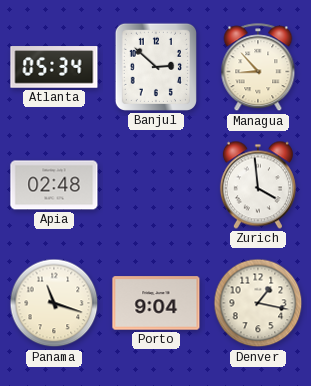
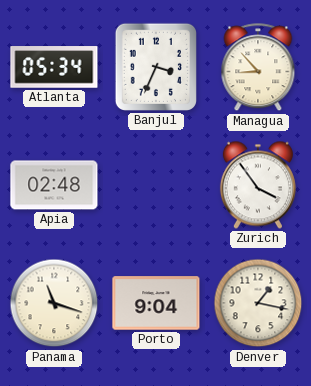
Banjul: 2:52 -> 3:34
Zurich: 3:59 -> 3:54
